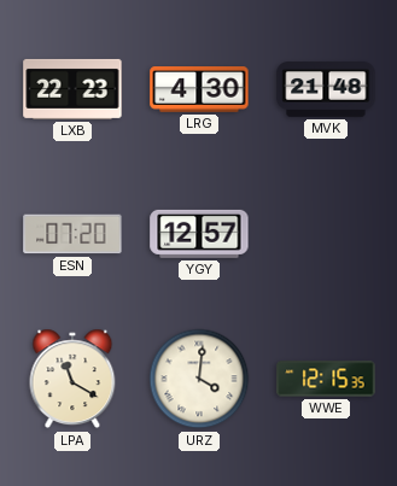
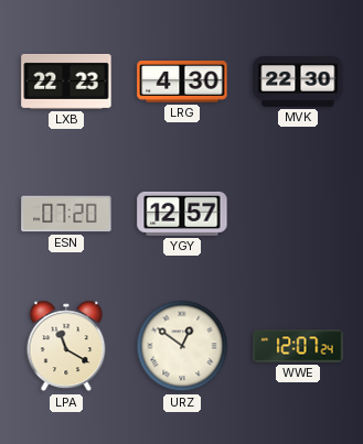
MVK: 21:48 -> 22:30
URZ: 4:01 -> 12:51
WWE: 12:15 -> 12:07
